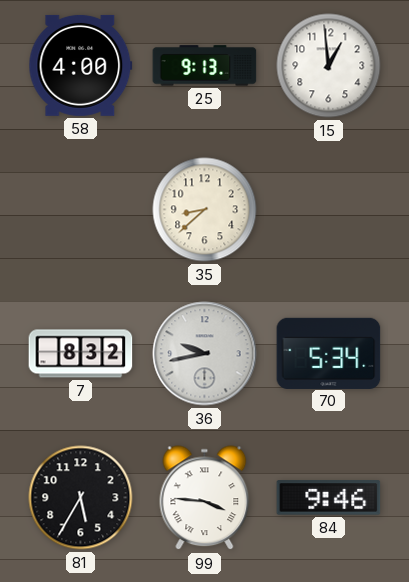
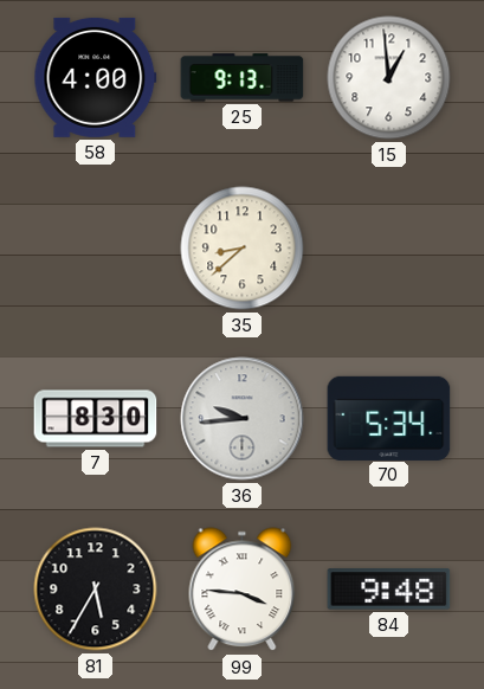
7: 8:32 -> 8:30
36: 9:43 -> 9:44
84: 9:46 -> 9:48
